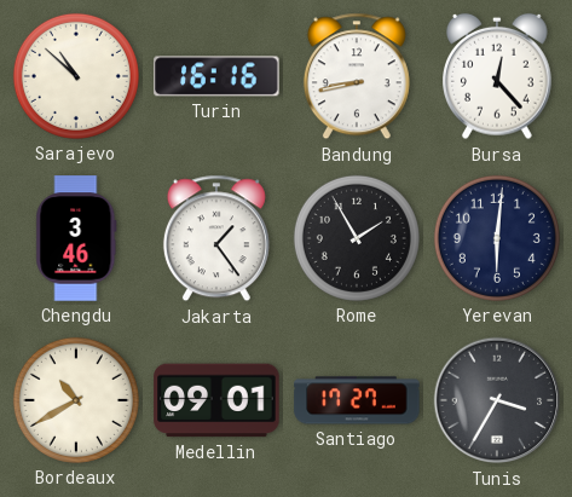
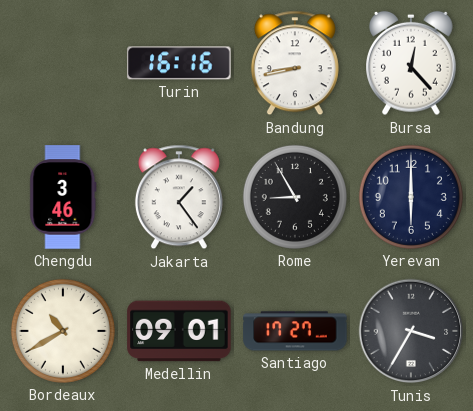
Sarajevo: 10:52 -> none
Rome: 1:55 -> 8:55
Yerevan: 6:01 -> 6:00
